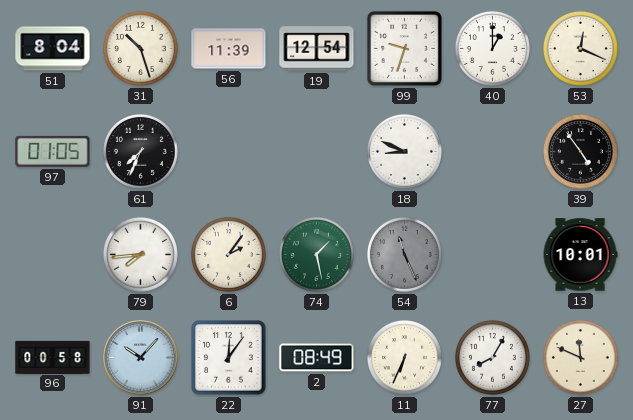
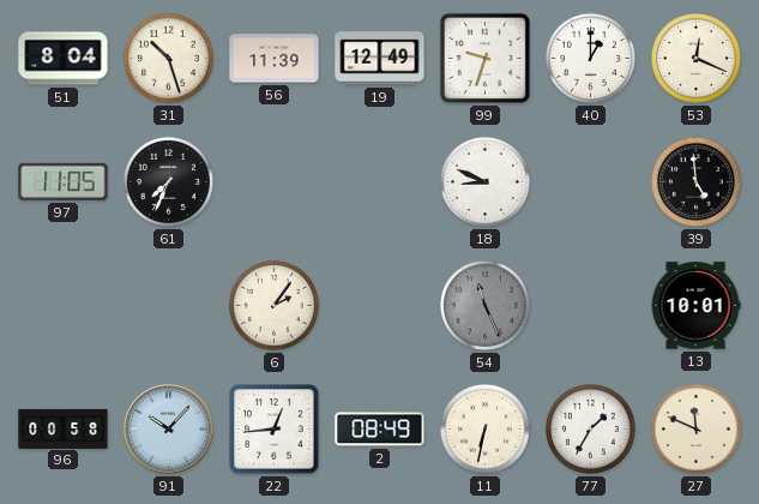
19: 12:54 -> 12:49
97: 01:05 -> 11:05
39: 4:54 -> 4:59
79: 7:44 -> none
74: 1:28 -> none
22: 12:06 -> 12:44
11: 6:34 -> 6:32
77: 8:05 -> 1:35
